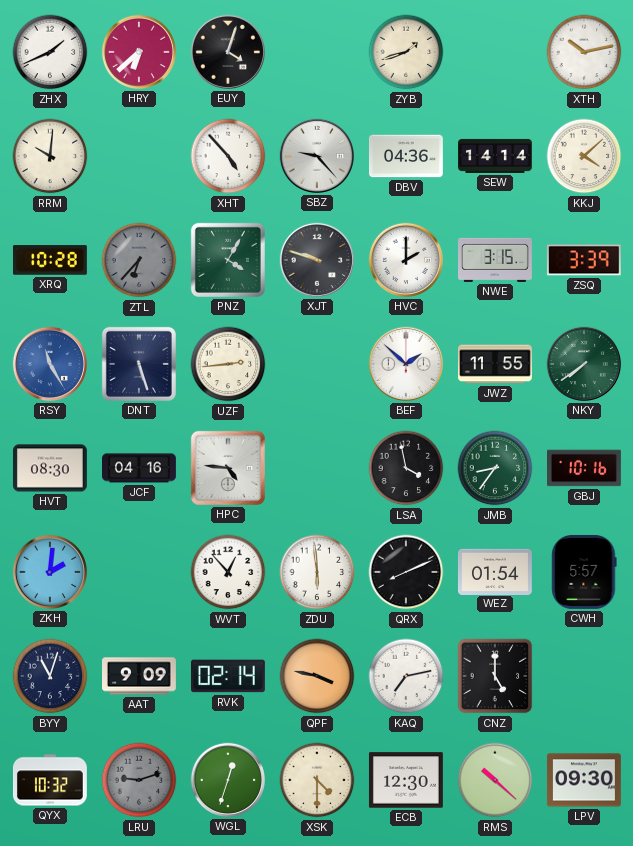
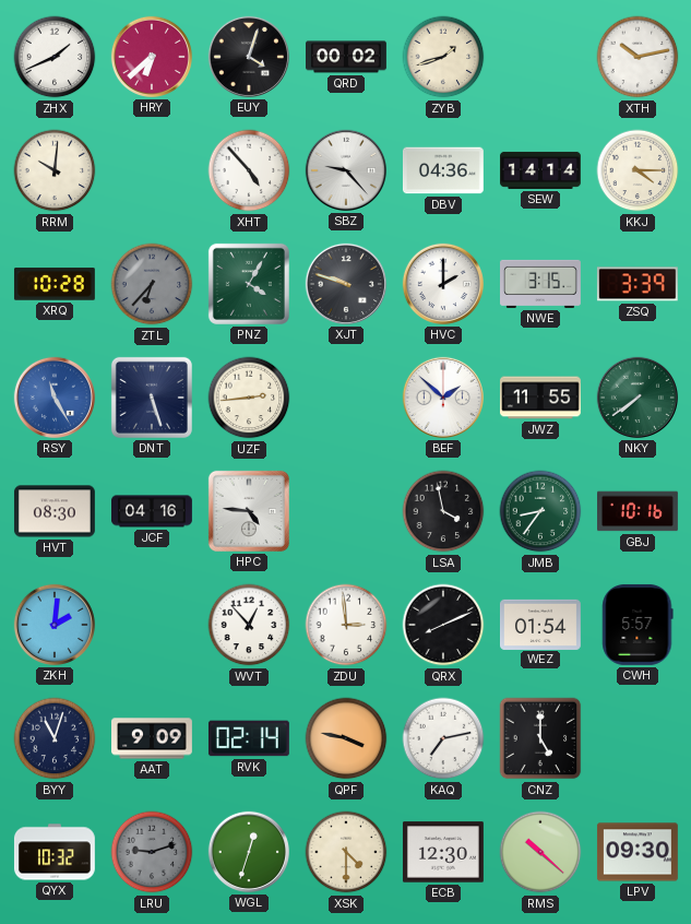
QRD: none -> 00:02
KKJ: 4:08 -> 4:15
ZDU: 5:59 -> 2:59
